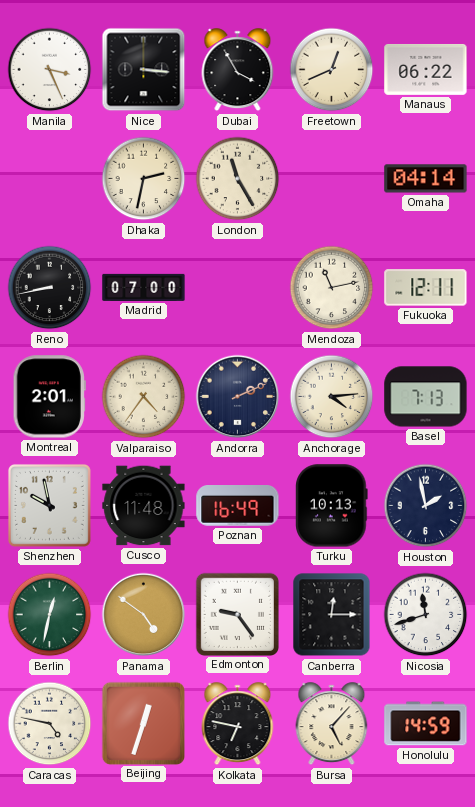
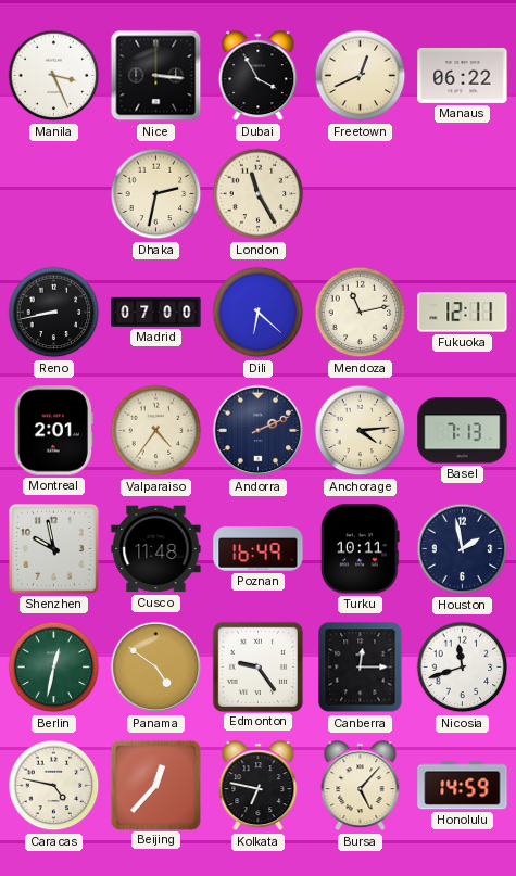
Omaha: 04:14 -> none
Dili: none -> 6:22
Turku: 10:13 -> 10:11
Beijing: 12:33 -> 12:37
